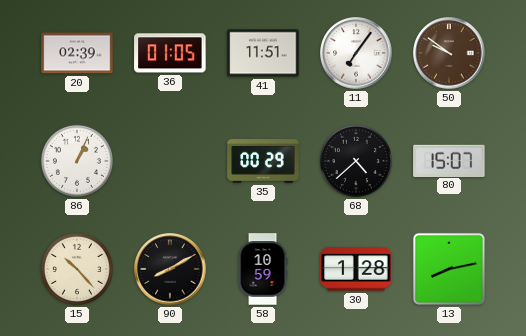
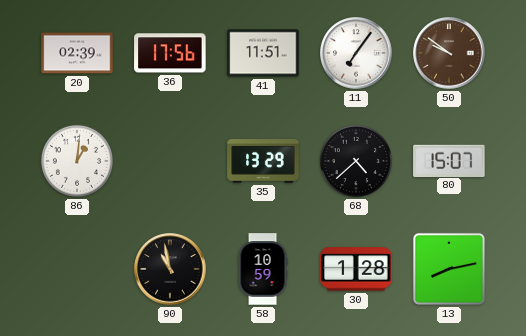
36: 01:05 -> 17:56
86: 1:04 -> 1:01
35: 00:29 -> 13:29
15: 10:23 -> none
90: 8:10 -> 10:58
